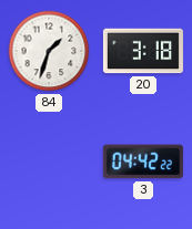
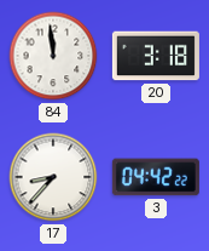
84: 1:33 -> 11:59
17: none -> 8:37
